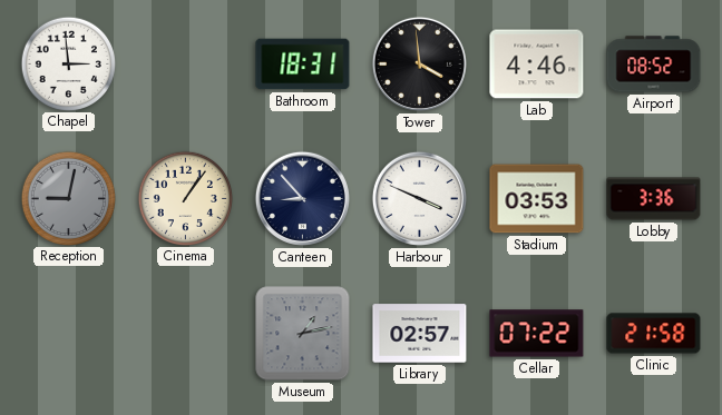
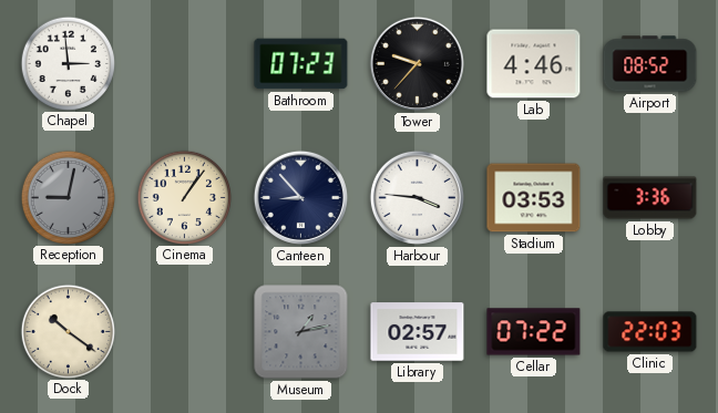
Bathroom: 18:31 -> 07:23
Tower: 3:59 -> 9:37
Harbour: 3:49 -> 3:46
Dock: none -> 10:21
Clinic: 21:58 -> 22:03
